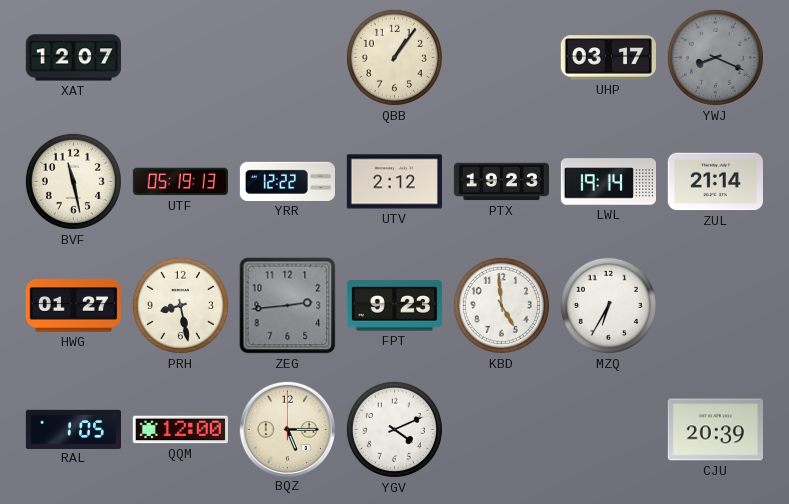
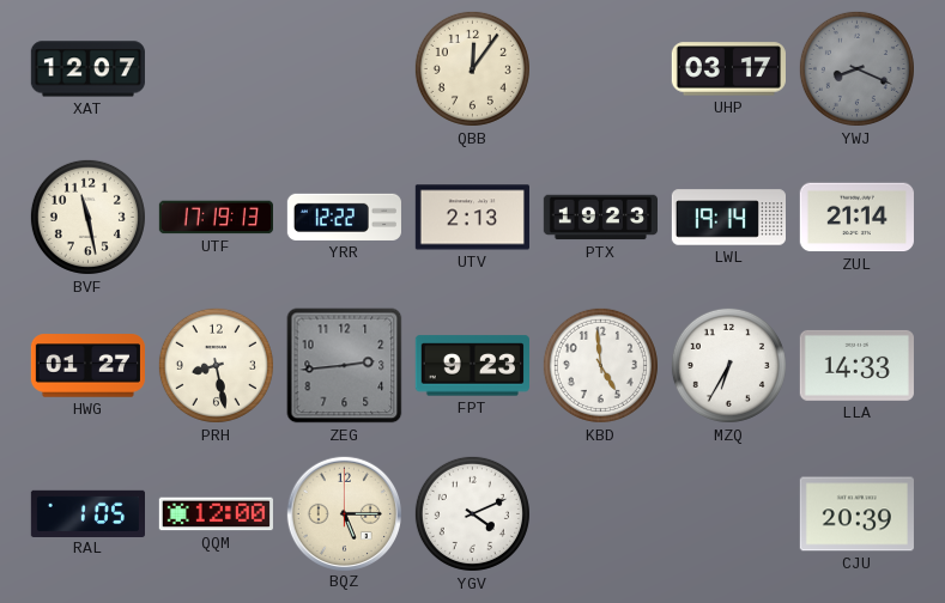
QBB: 1:06 -> 12:06
UTF: 05:19 -> 17:19
UTV: 2:12 -> 2:13
LLA: none -> 14:33
